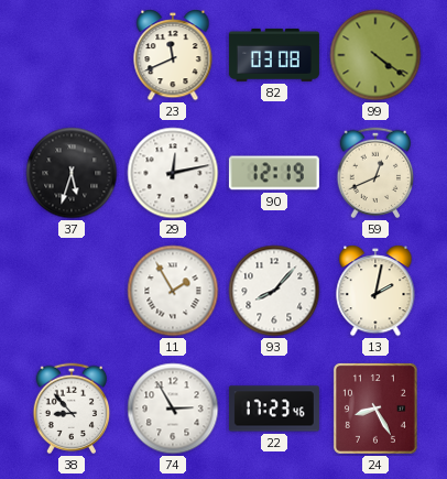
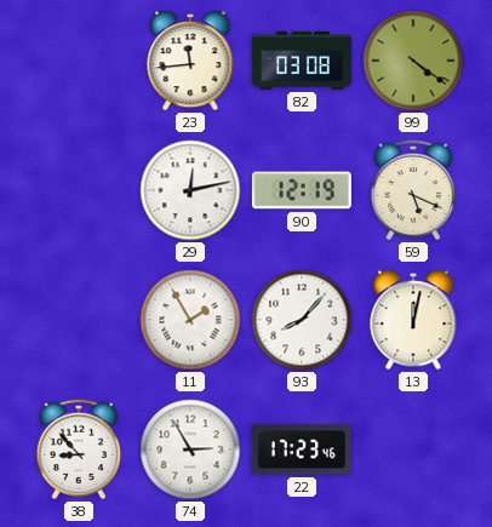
23: 11:41 -> 11:44
37: 5:33 -> none
59: 12:41 -> 5:19
13: 2:02 -> 12:02
24: 8:25 -> none
